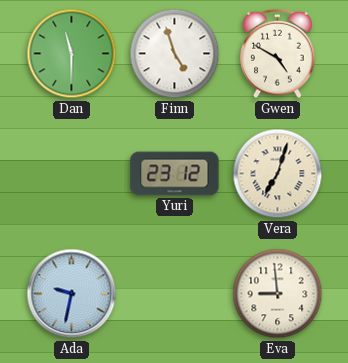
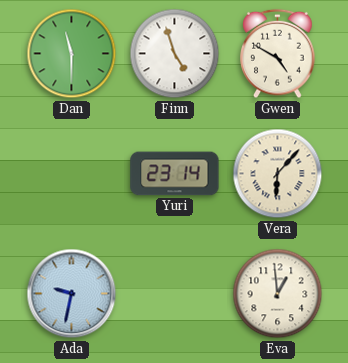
Yuri: 23:12 -> 23:14
Vera: 7:03 -> 6:07
Eva: 8:59 -> 12:59
